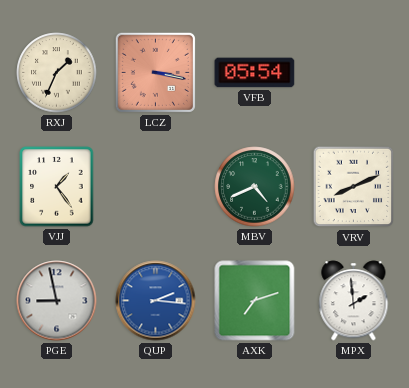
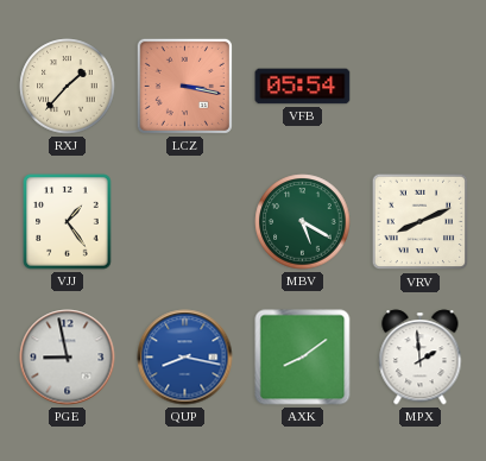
RXJ: 1:34 -> 1:37
MBV: 4:41 -> 5:20
QUP: 2:16 -> 8:17
AXK: 7:12 -> 8:09
